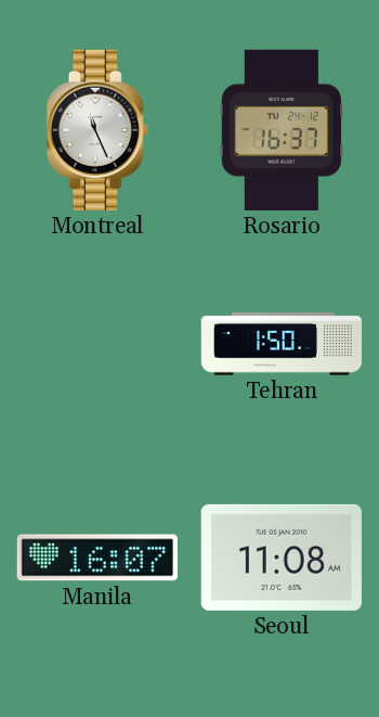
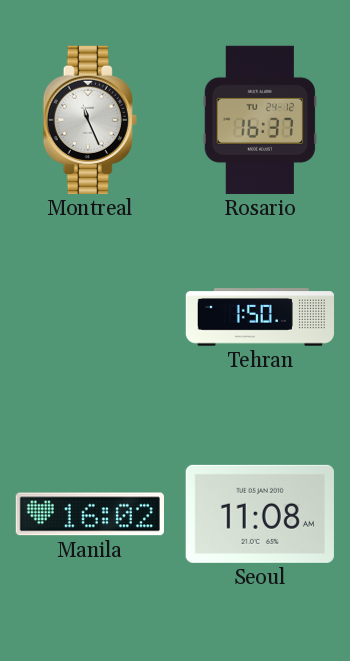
Manila: 16:07 -> 16:02
